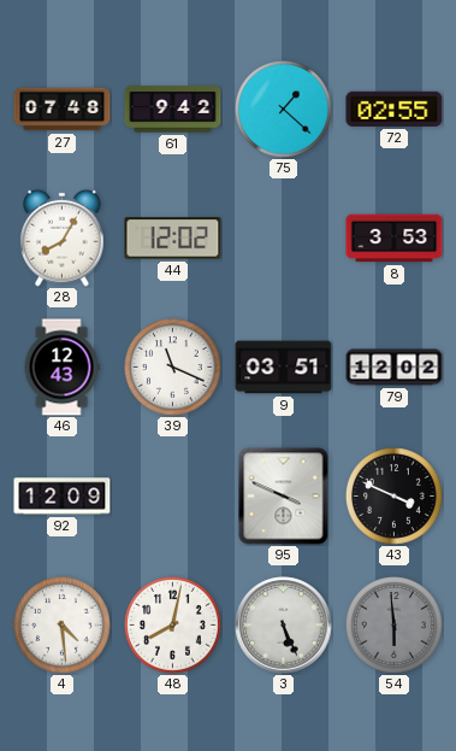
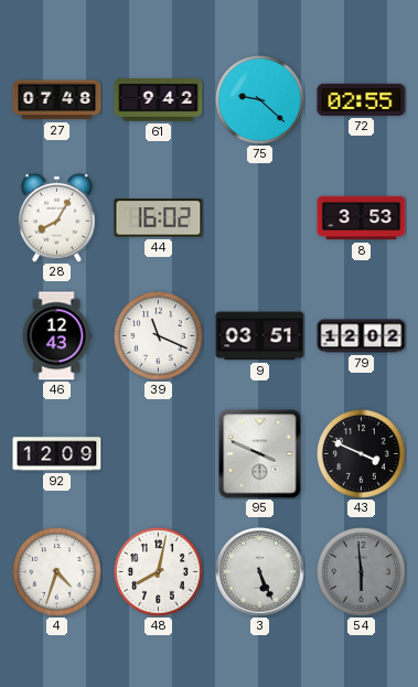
75: 1:22 -> 9:22
44: 12:02 -> 16:02
4: 4:29 -> 4:33
